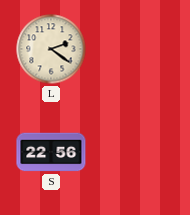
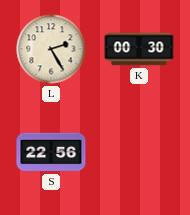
L: 2:21 -> 2:25
K: none -> 00:30
